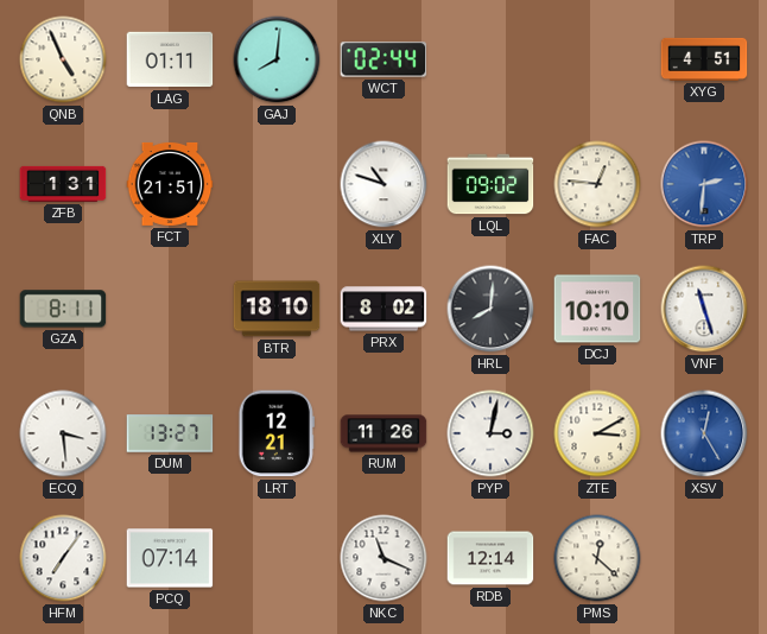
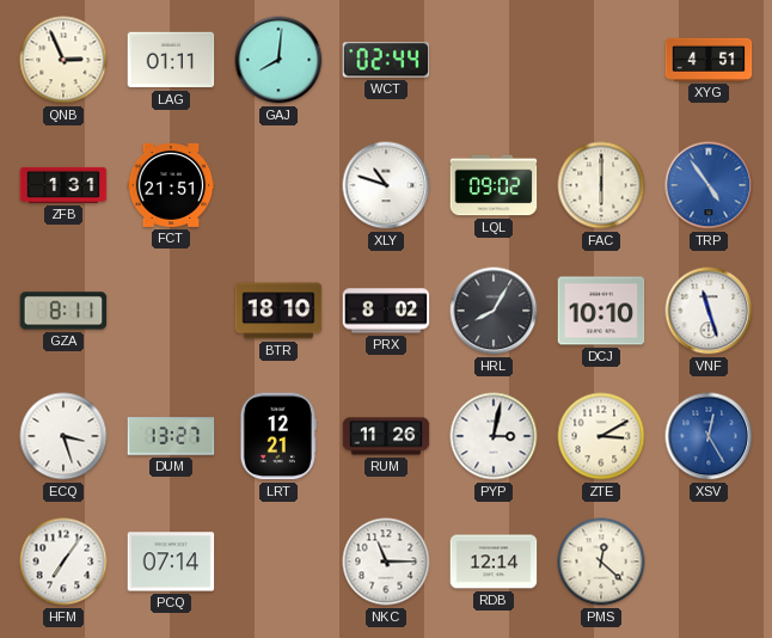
QNB: 4:56 -> 2:56
FAC: 12:46 -> 6:00
TRP: 2:31 -> 4:54
HRL: 8:01 -> 8:05
ECQ: 3:29 -> 3:27
NKC: 11:19 -> 11:15
